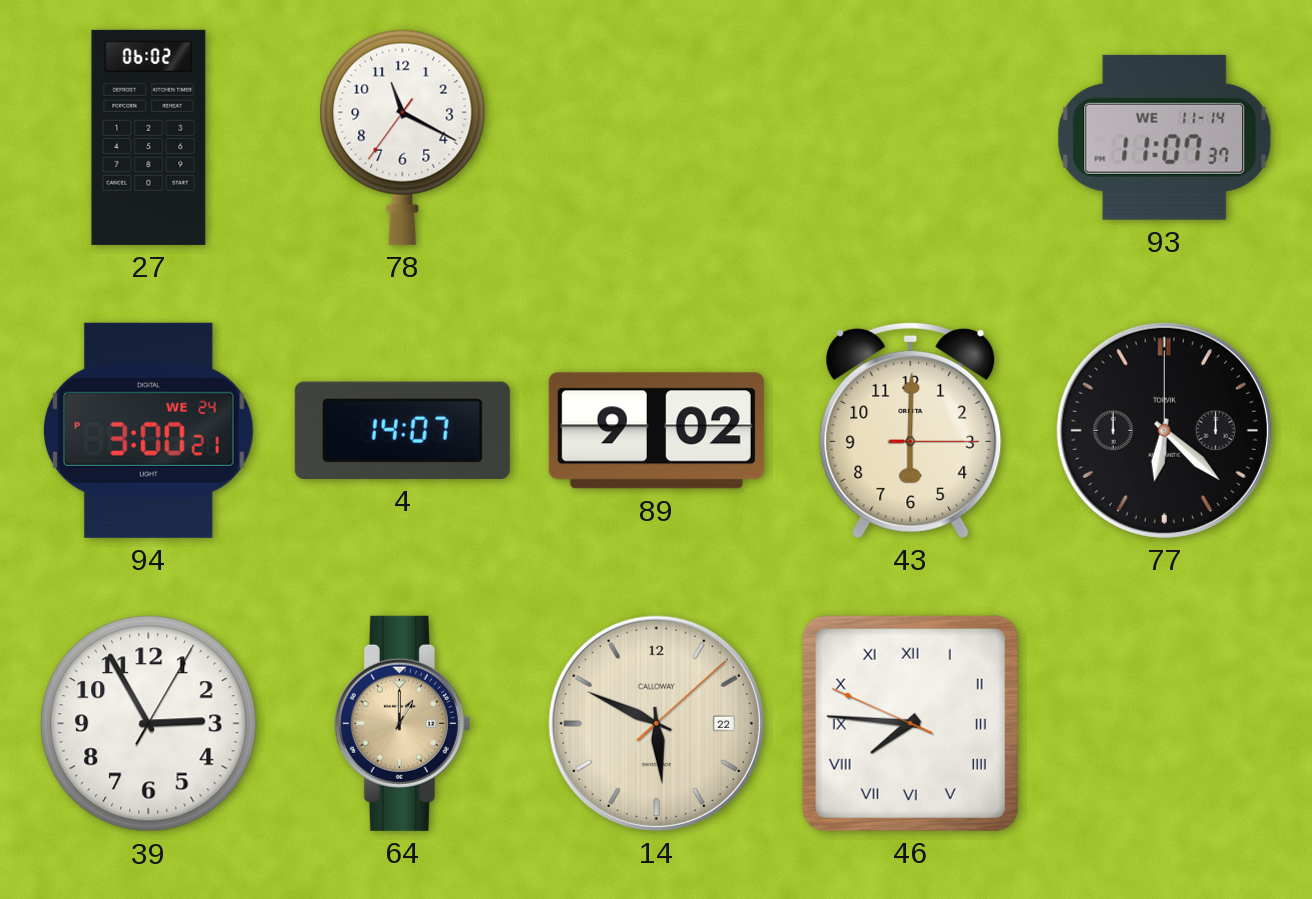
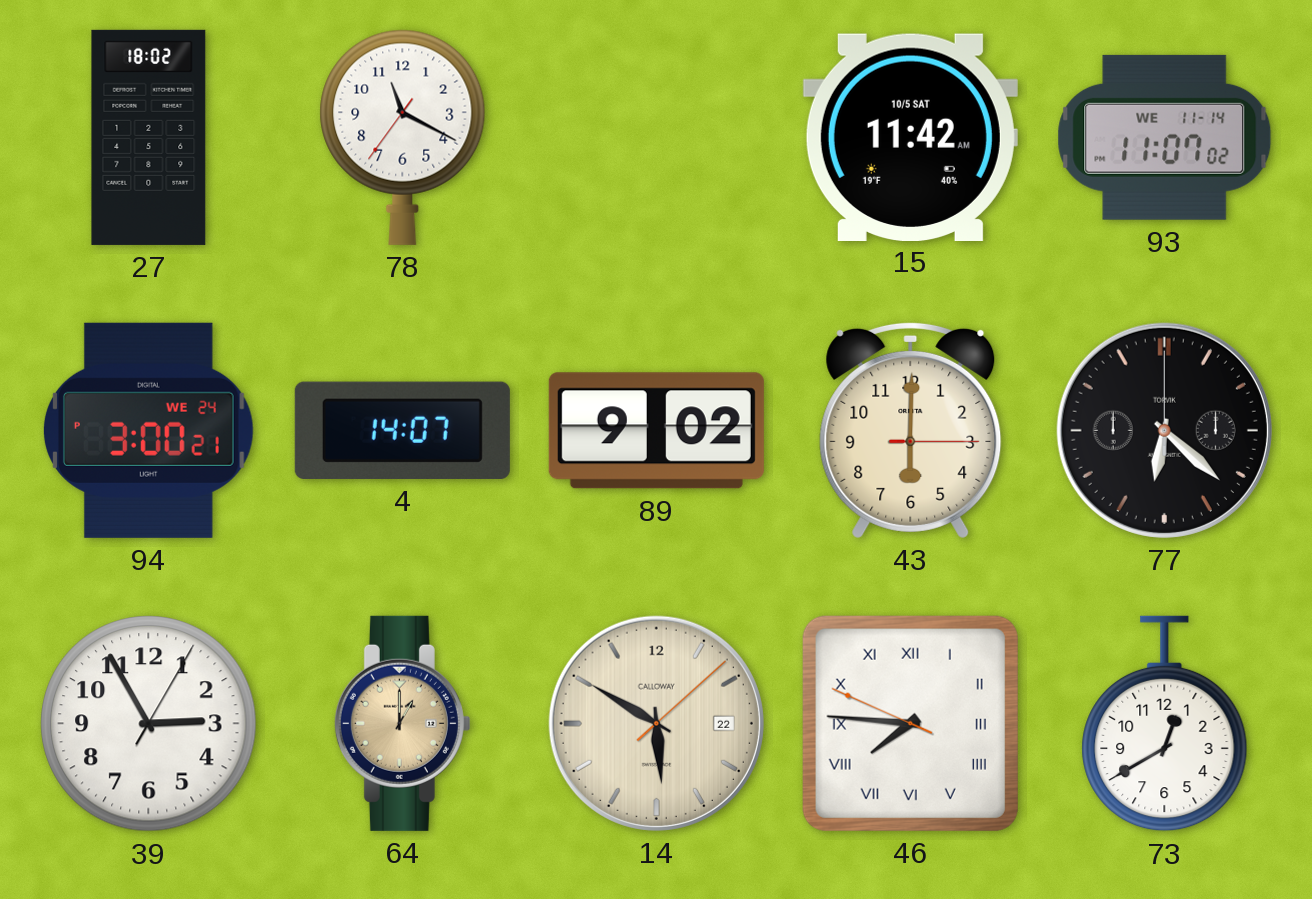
27: 06:02 -> 18:02
15: none -> 11:42
93: 11:07:37 -> 11:07:02
14: 5:49 -> 5:50
73: none -> 12:40
